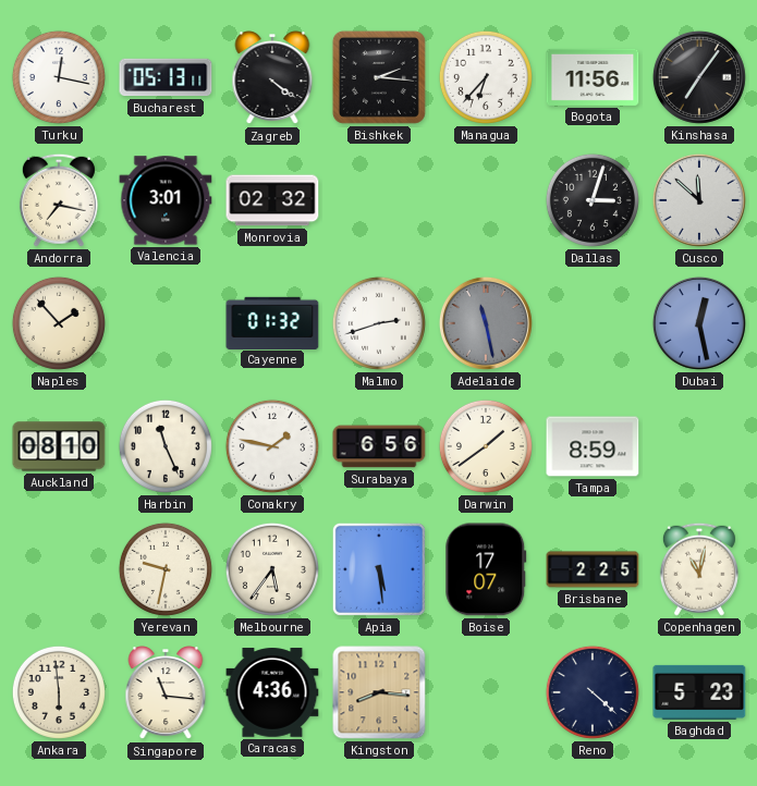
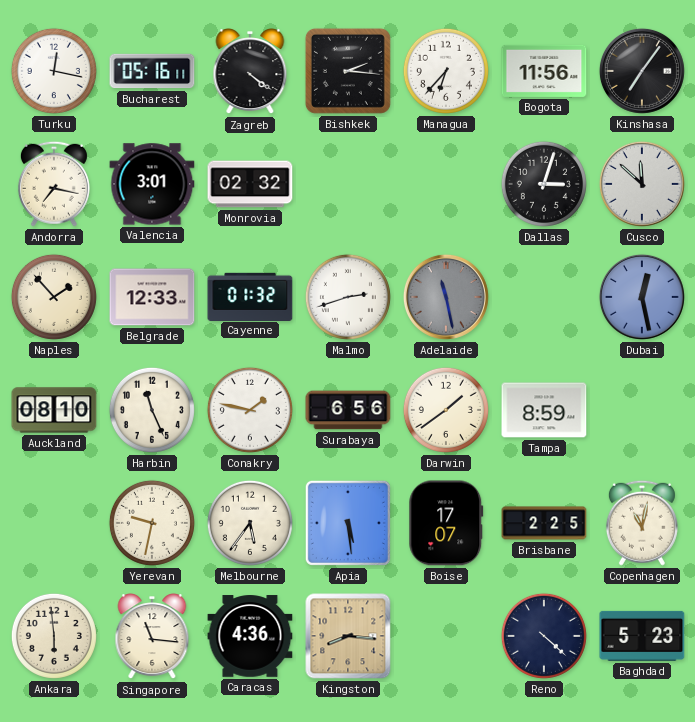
Bucharest: 05:13 -> 05:16
Belgrade: none -> 12:33
